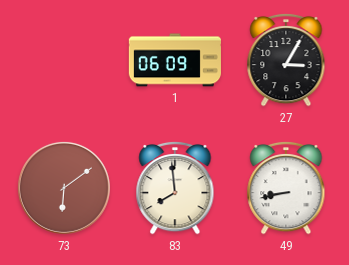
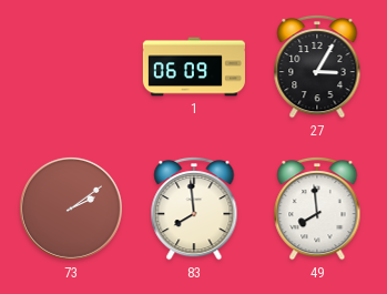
73: 6:09 -> 2:09
49: 8:43 -> 7:59
